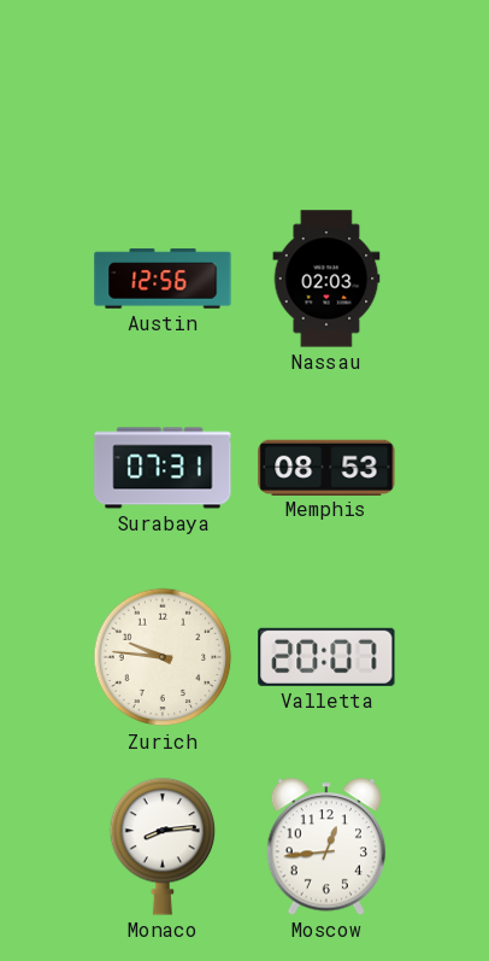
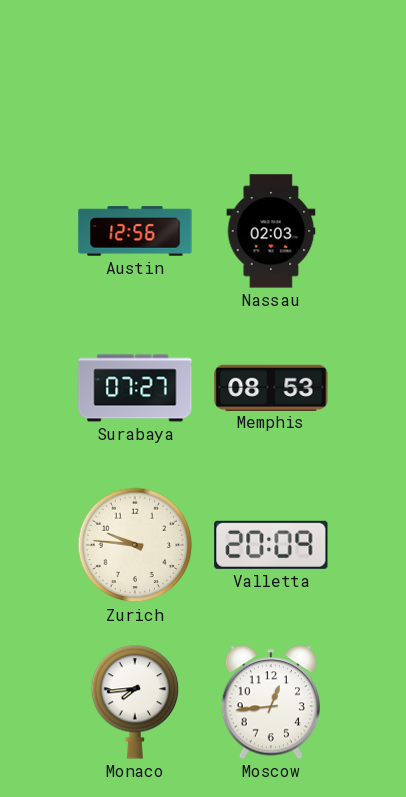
Surabaya: 07:31 -> 07:27
Valletta: 20:07 -> 20:09
Monaco: 8:14 -> 7:44
